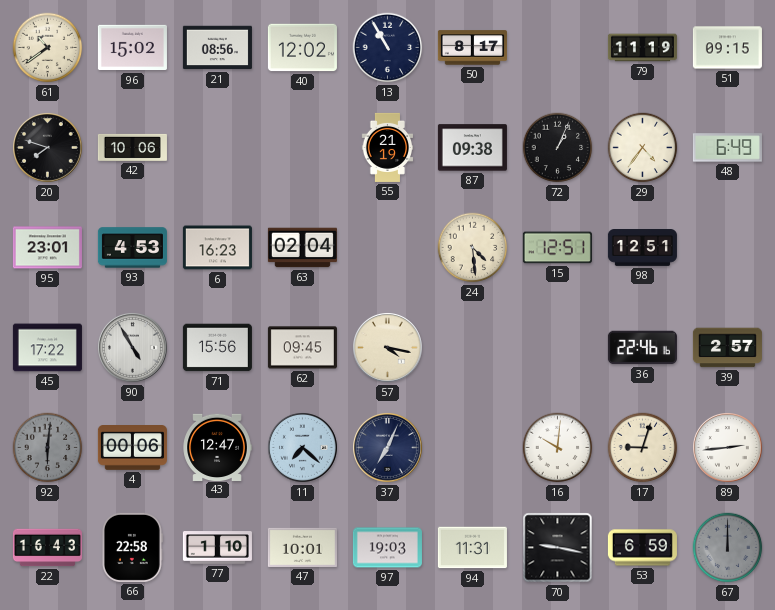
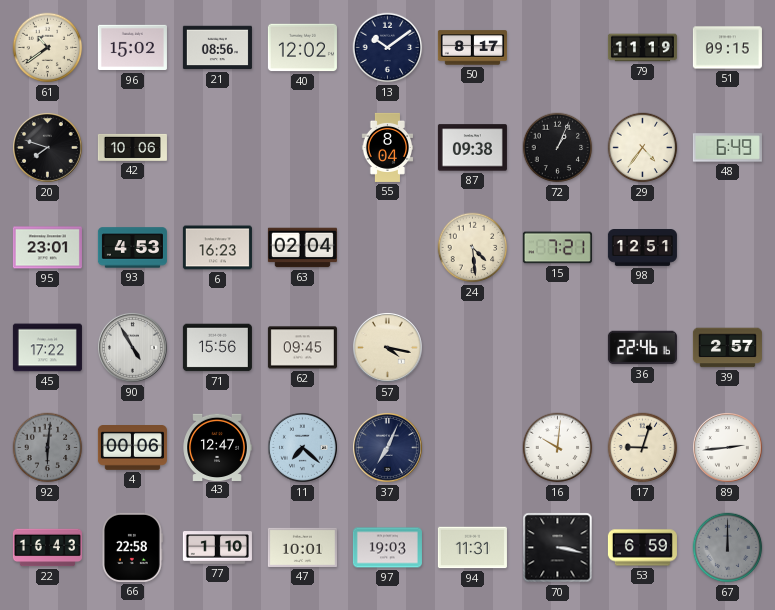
13: 10:55 -> 10:09
55: 21:19 -> 8:04
15: 12:51 -> 7:21
70: 9:17 -> 3:17
